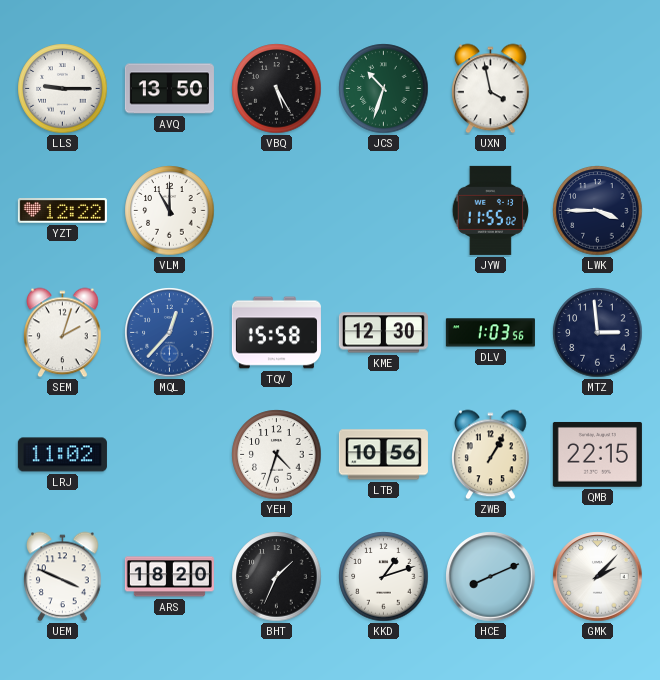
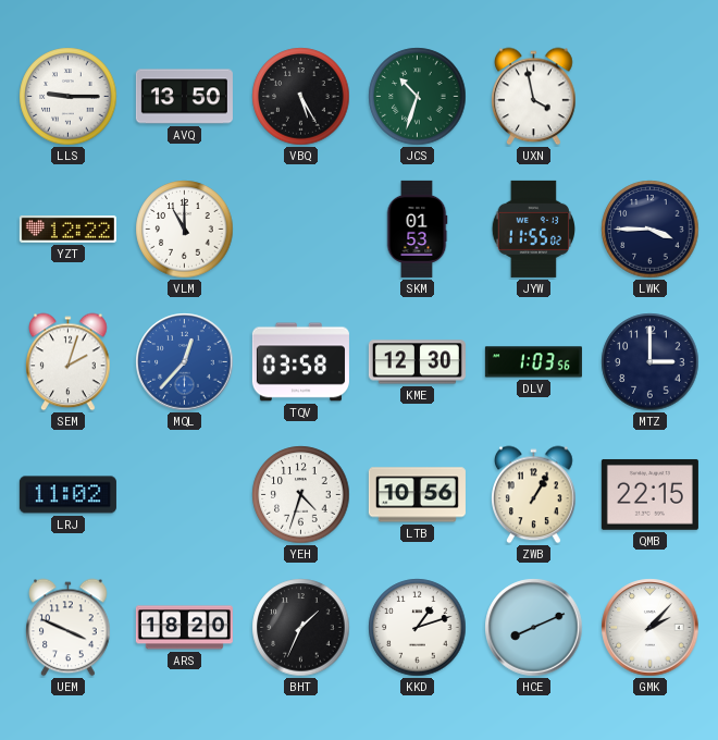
SKM: none -> 01:53
TQV: 15:58 -> 03:58
MTZ: 2:59 -> 3:00
